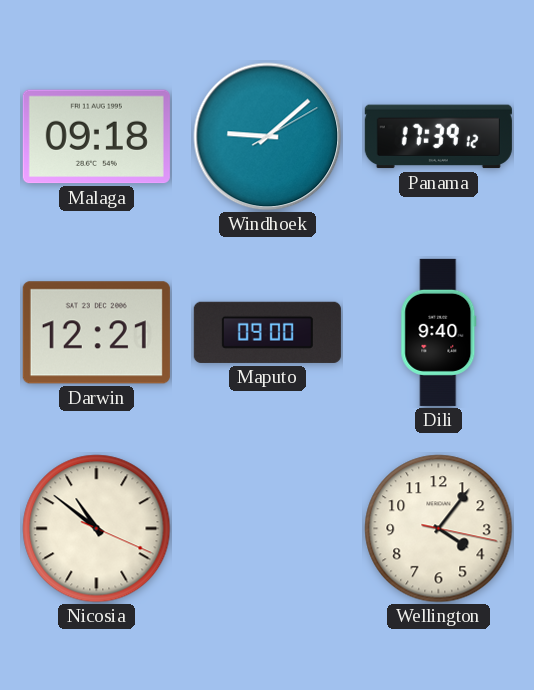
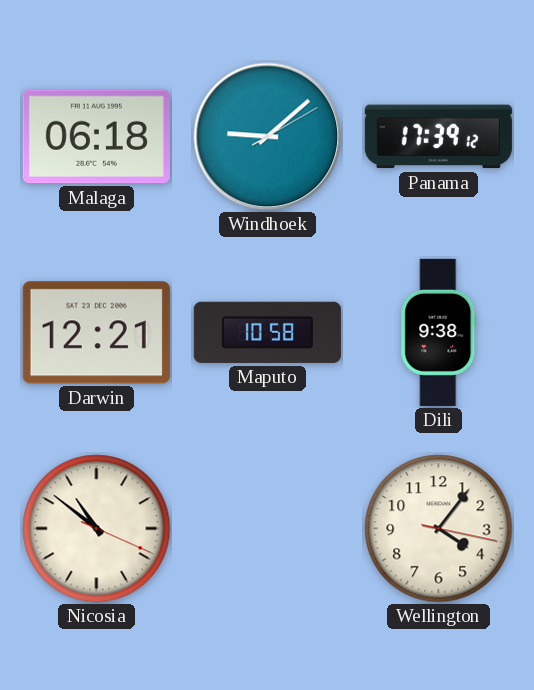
Malaga: 09:18 -> 06:18
Maputo: 09:00 -> 10:58
Dili: 9:40 -> 9:38
